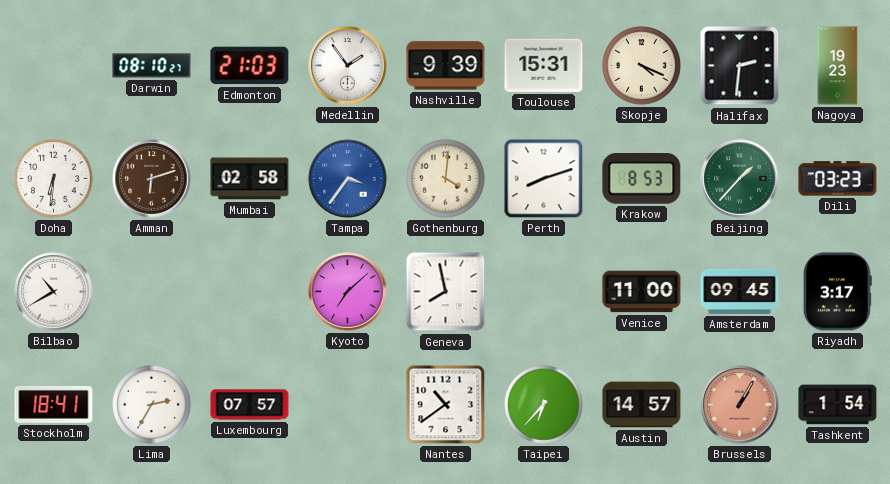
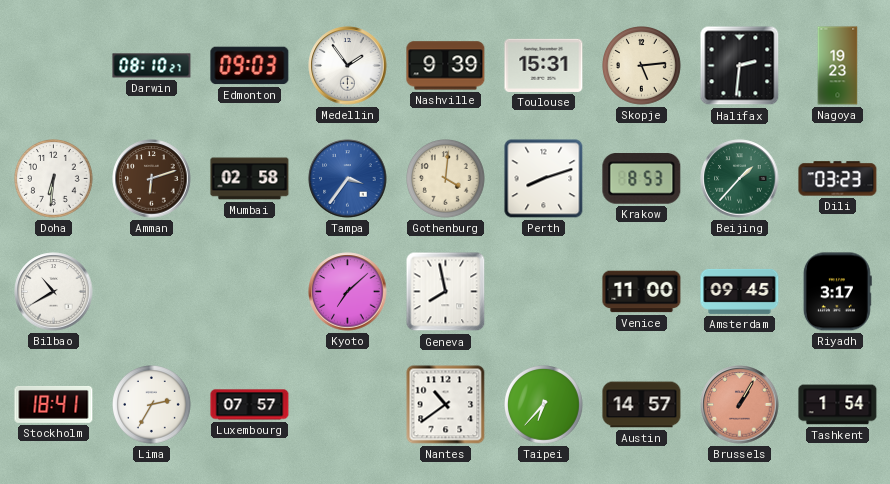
Edmonton: 21:03 -> 09:03
Skopje: 4:19 -> 5:14
